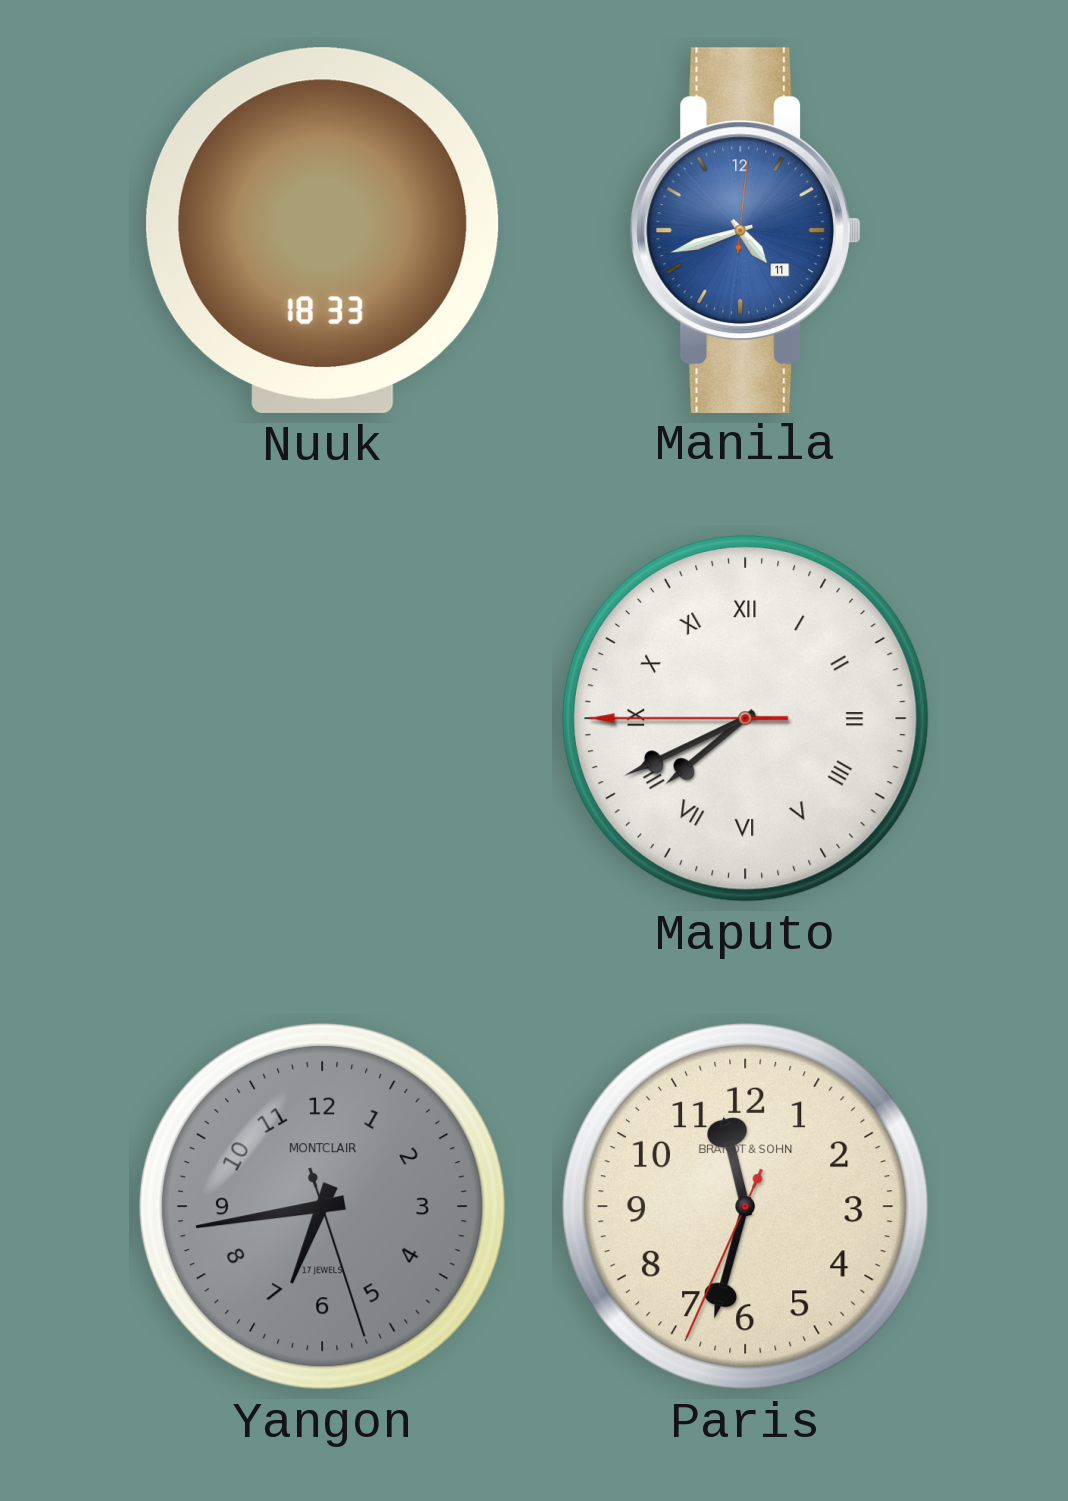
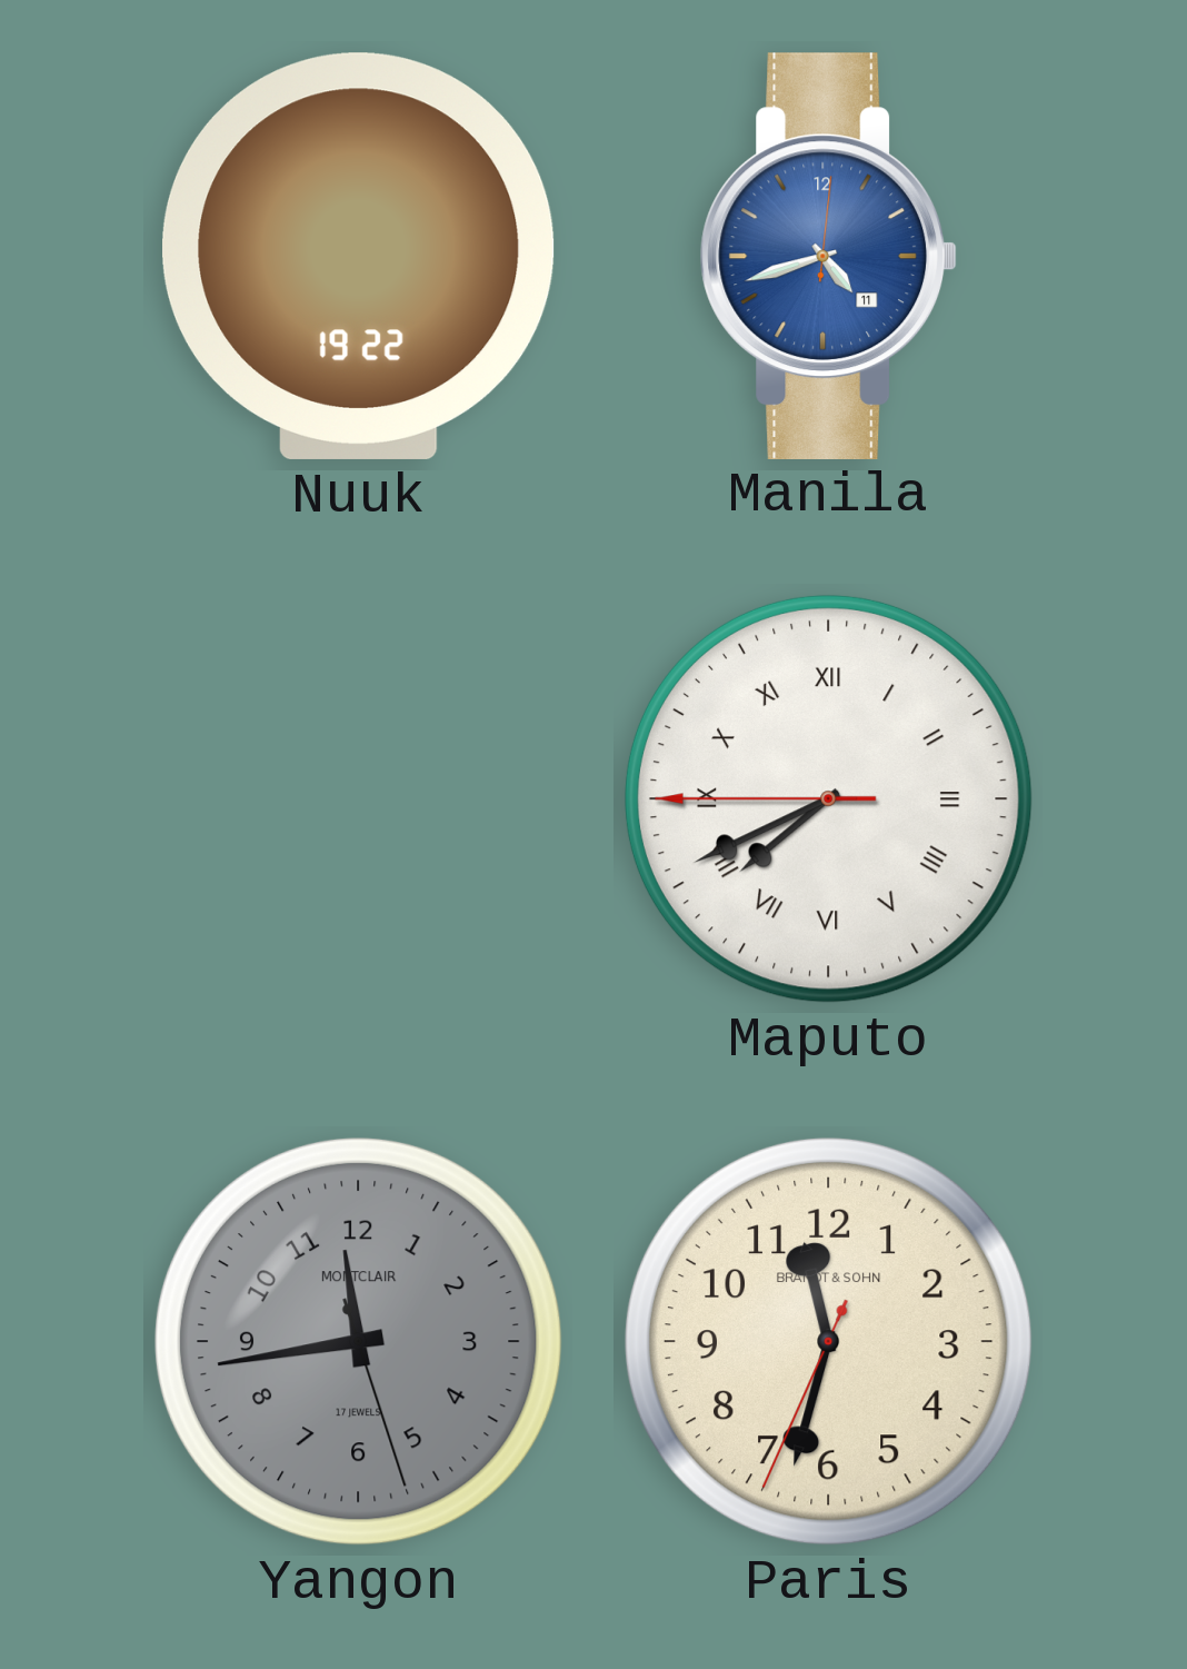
Nuuk: 18:33 -> 19:22
Yangon: 6:43 -> 11:43
